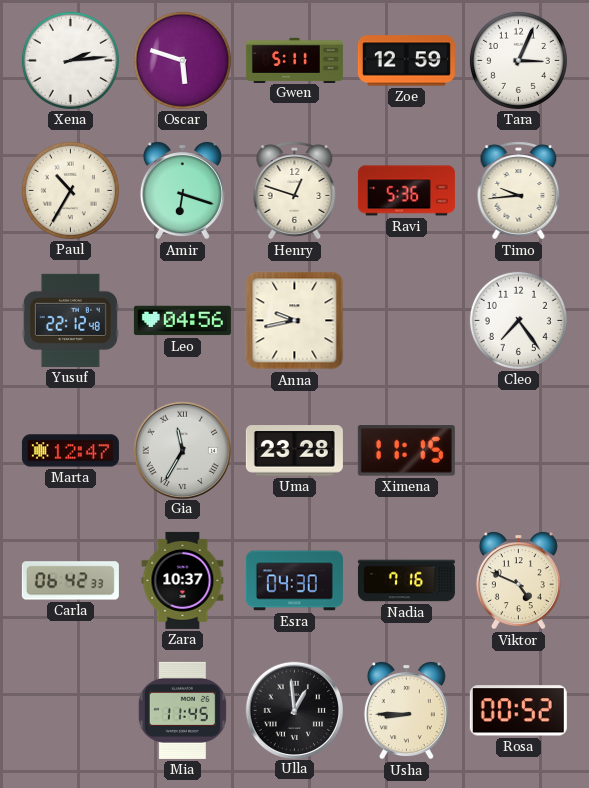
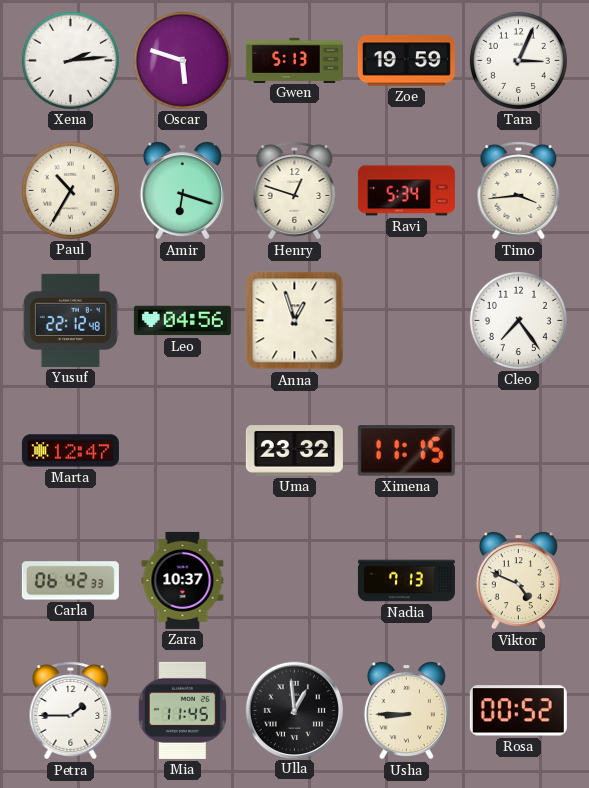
Gwen: 5:11 -> 5:13
Zoe: 12:59 -> 19:59
Ravi: 5:36 -> 5:34
Timo: 9:44 -> 3:44
Anna: 9:43 -> 12:57
Gia: 11:35 -> none
Uma: 23:28 -> 23:32
Esra: 04:30 -> none
Nadia: 7:16 -> 7:13
Petra: none -> 1:45
